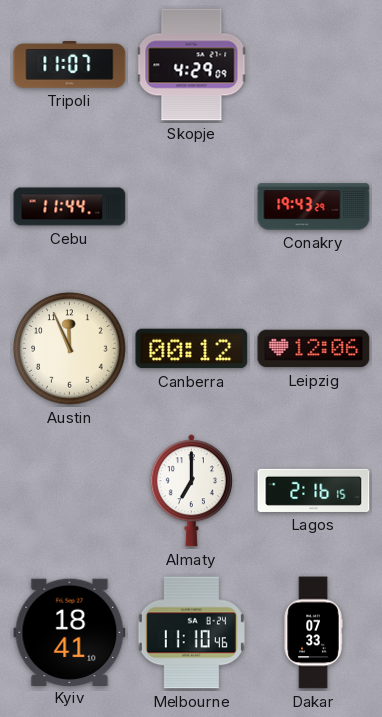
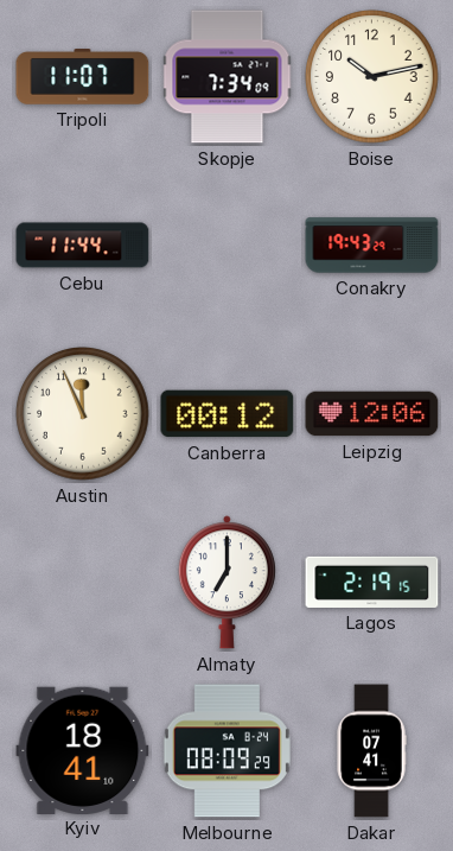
Skopje: 4:29 -> 7:34
Boise: none -> 10:13
Lagos: 2:16 -> 2:19
Melbourne: 11:10 -> 08:09
Dakar: 07:33 -> 07:41
